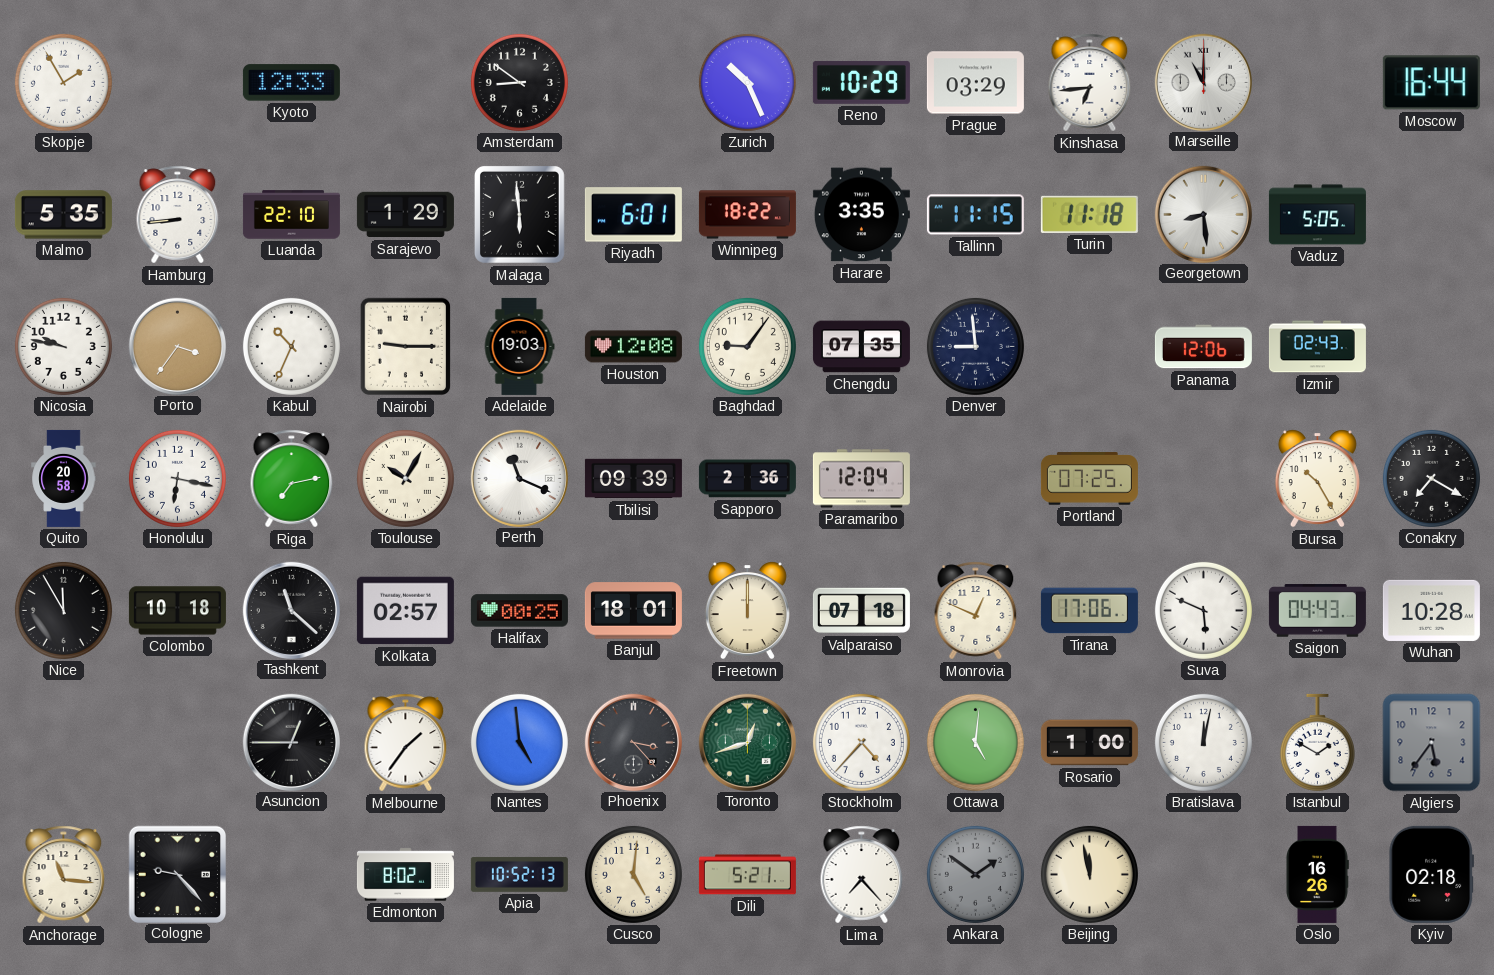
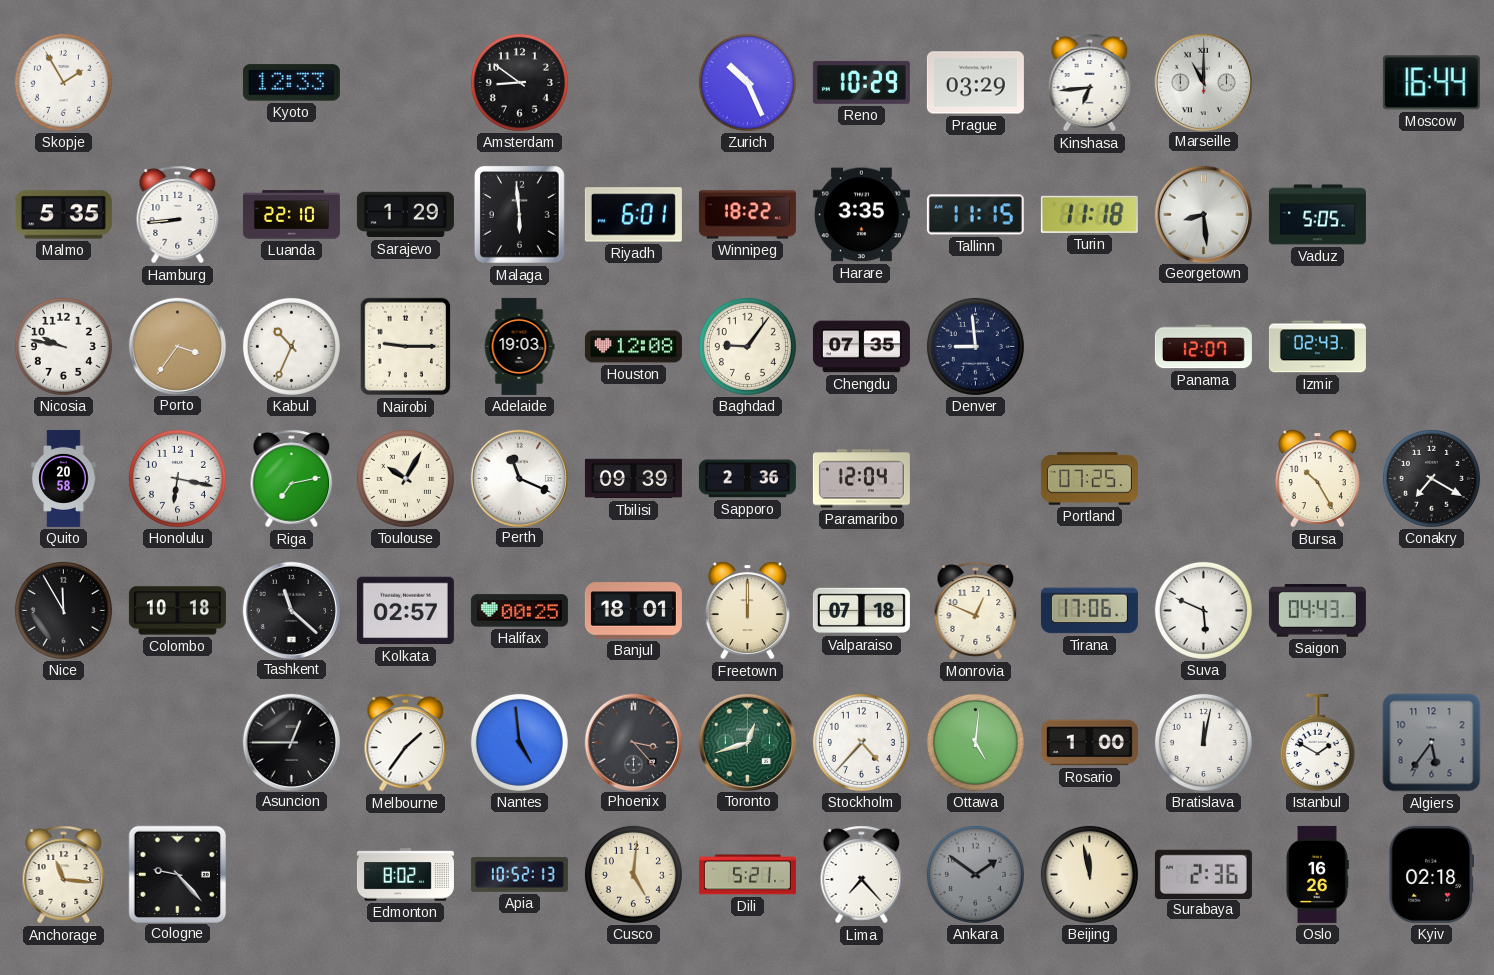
Panama: 12:06 -> 12:07
Wuhan: 10:28 -> none
Surabaya: none -> 2:36
